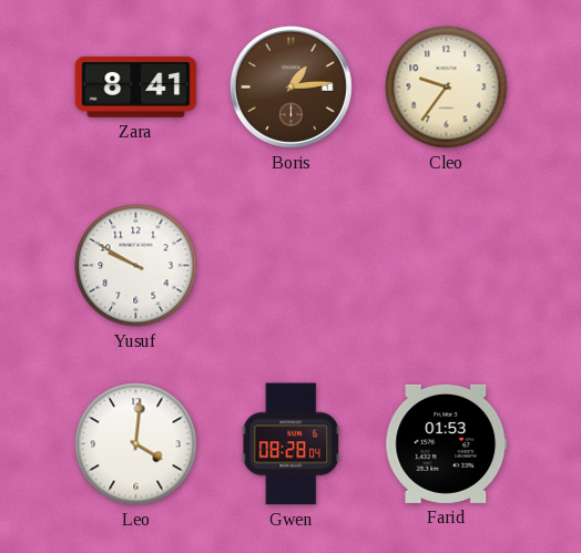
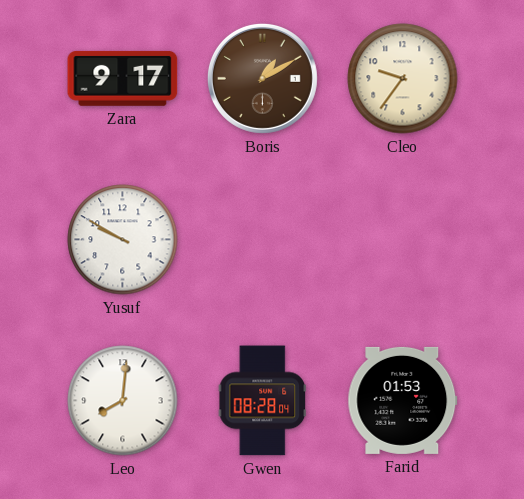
Zara: 8:41 -> 9:17
Boris: 1:14 -> 1:10
Leo: 4:01 -> 8:01
